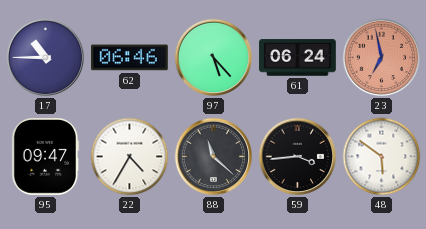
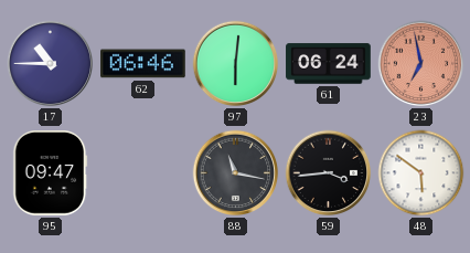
97: 5:23 -> 6:01
22: 4:35 -> none
88: 11:22 -> 11:17
